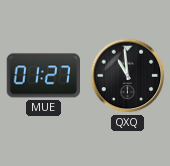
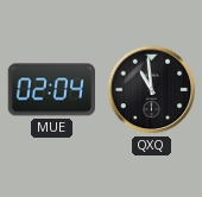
MUE: 01:27 -> 02:04
